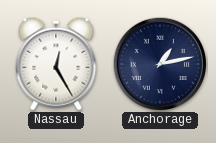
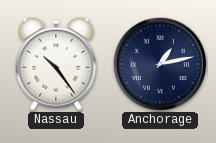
Nassau: 12:25 -> 10:24
